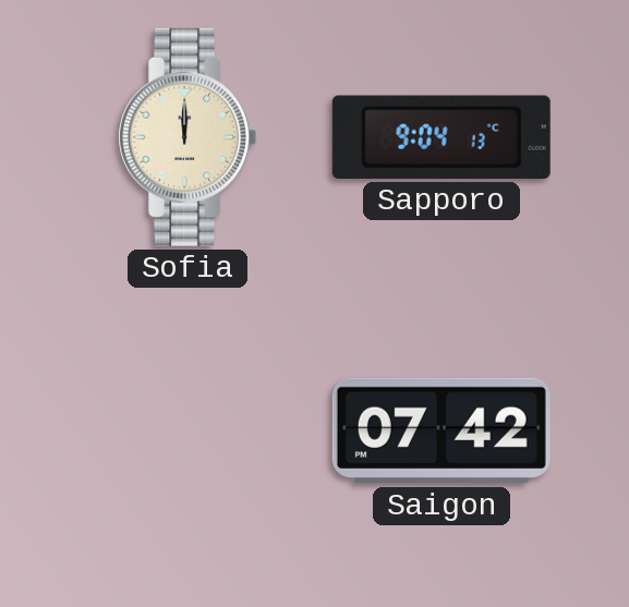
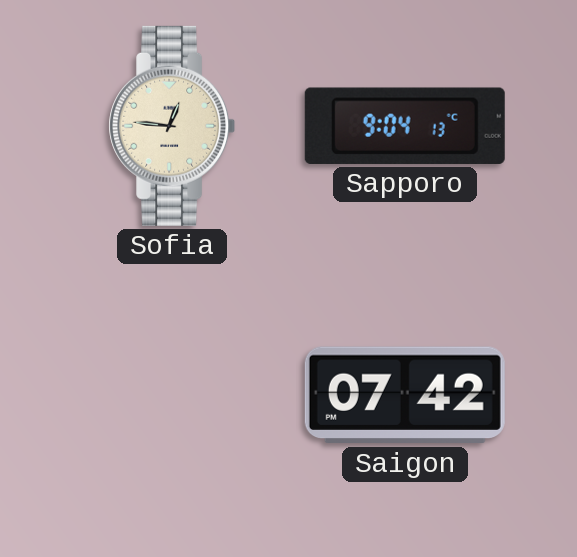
Sofia: 12:00 -> 12:46
